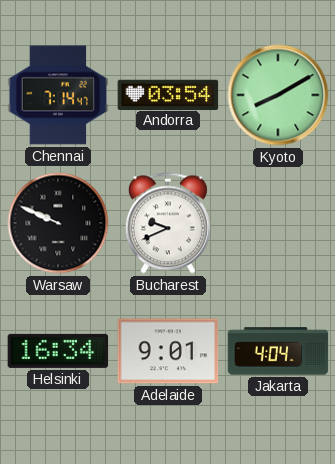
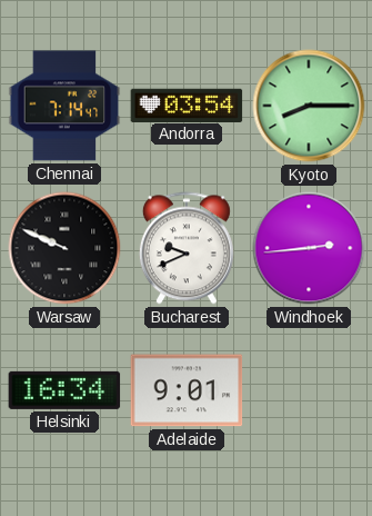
Kyoto: 8:10 -> 8:15
Windhoek: none -> 2:44
Jakarta: 4:04 -> none
